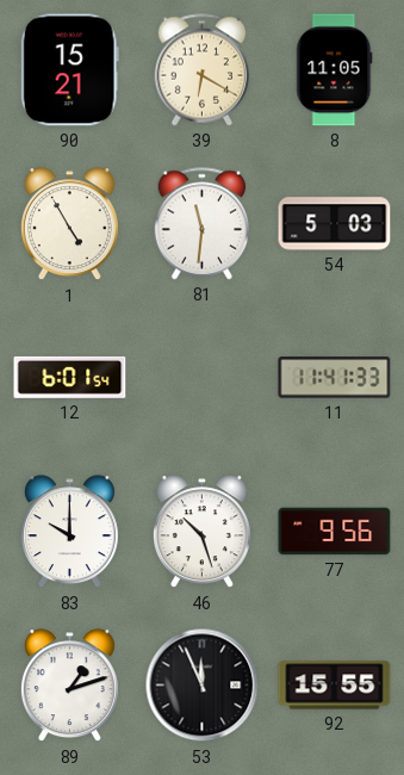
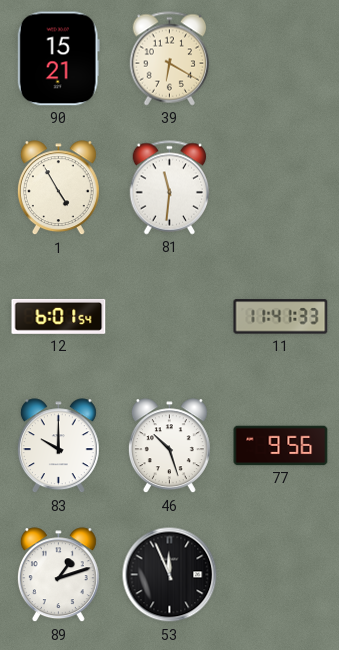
8: 11:05 -> none
54: 5:03 -> none
92: 15:55 -> none
